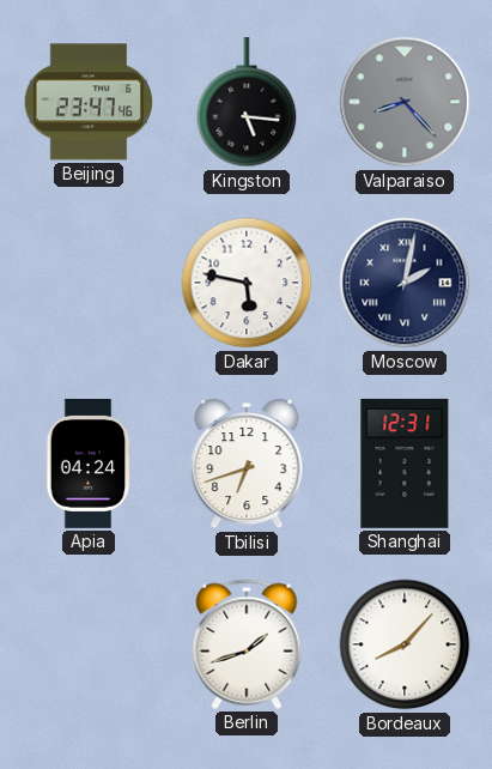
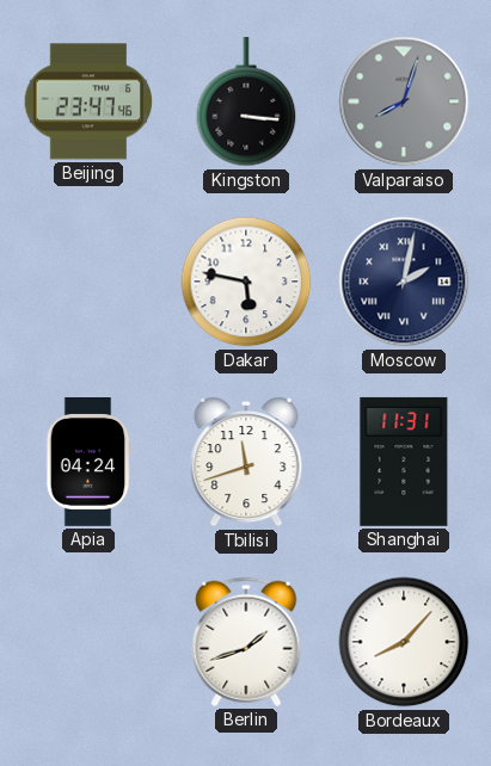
Kingston: 5:16 -> 3:16
Valparaiso: 8:23 -> 8:03
Tbilisi: 6:42 -> 11:42
Shanghai: 12:31 -> 11:31
